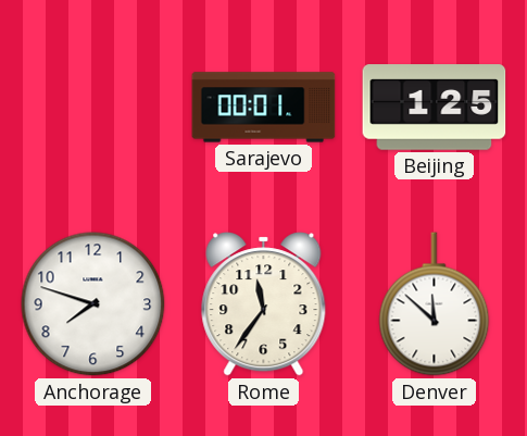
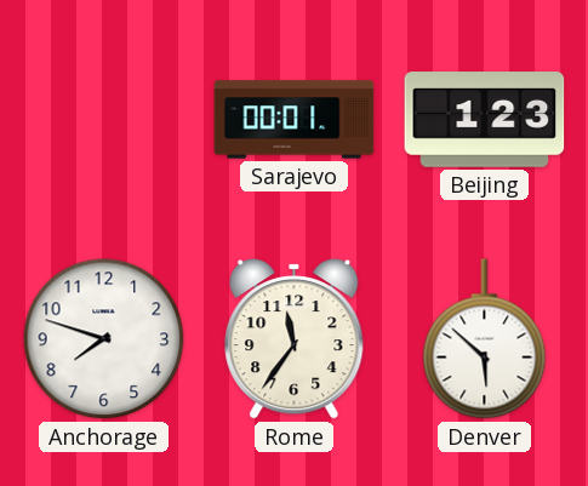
Beijing: 1:25 -> 1:23
Denver: 11:52 -> 5:52
